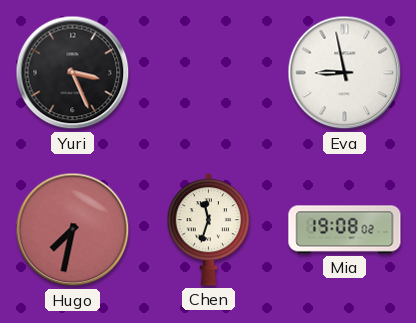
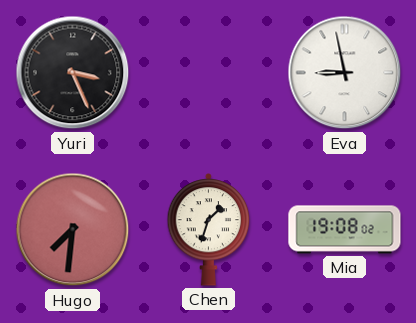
Hugo: 7:32 -> 7:31
Chen: 11:33 -> 1:33
